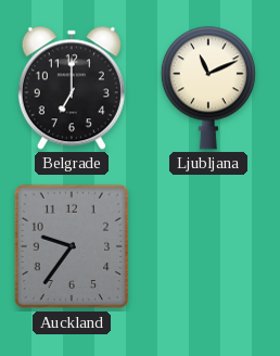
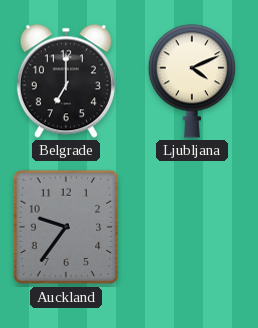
Ljubljana: 11:11 -> 4:11
